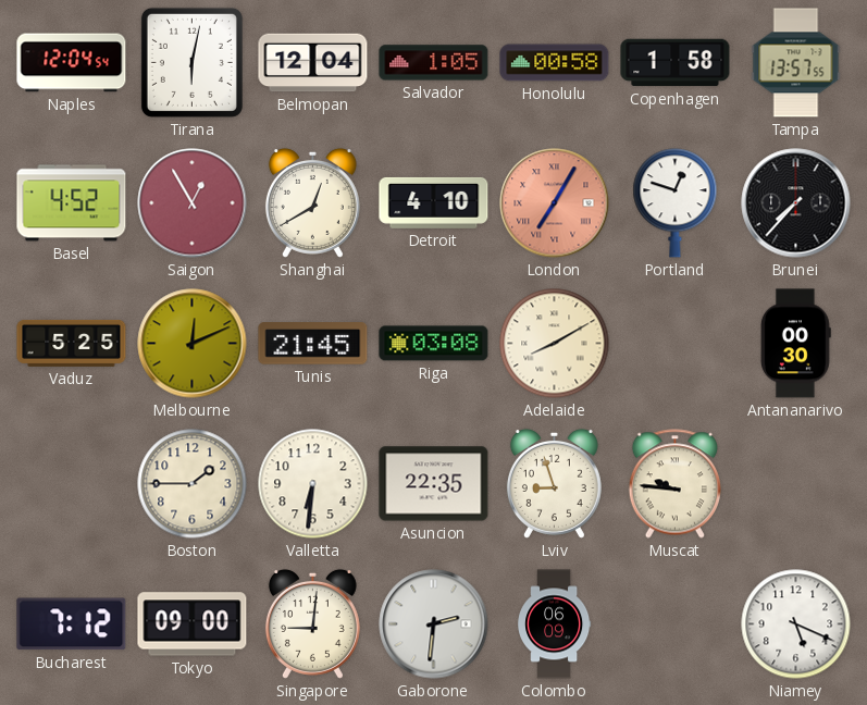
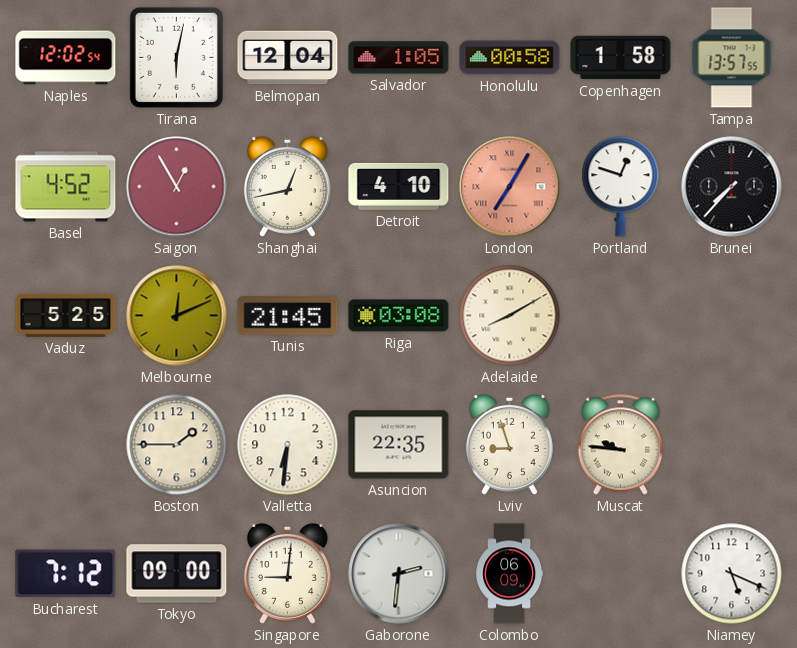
Naples: 12:04 -> 12:02
Shanghai: 12:40 -> 12:43
Antananarivo: 00:30 -> none
